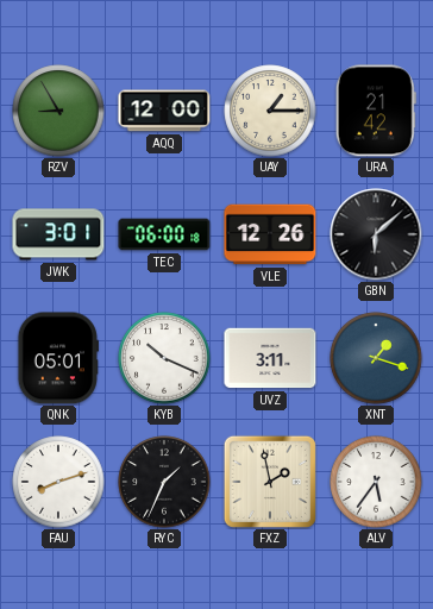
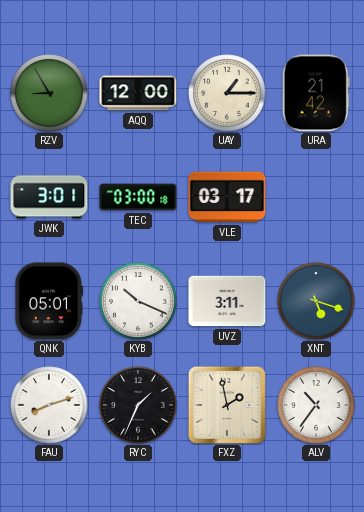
TEC: 06:00 -> 03:00
VLE: 12:26 -> 03:17
GBN: 6:08 -> none
XNT: 1:18 -> 5:18
ALV: 5:36 -> 10:36
